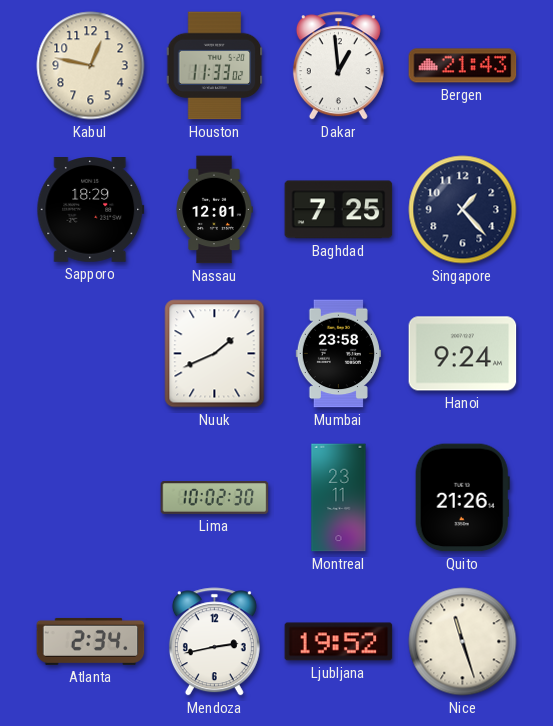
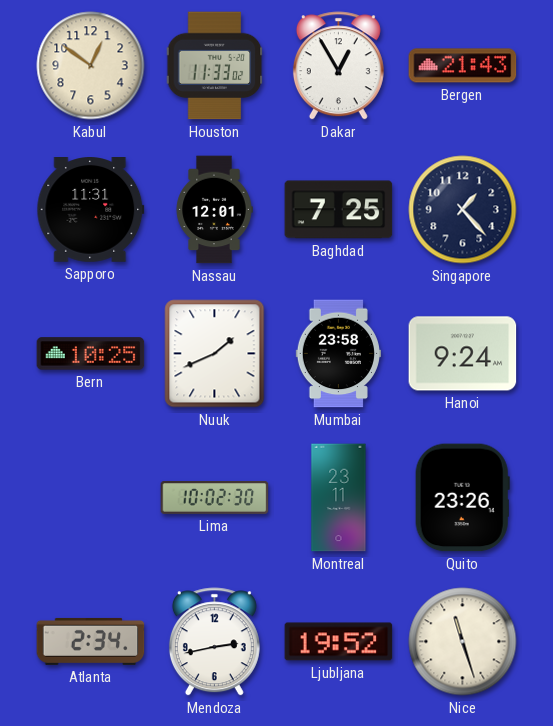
Kabul: 12:47 -> 12:51
Dakar: 12:59 -> 12:55
Sapporo: 18:29 -> 11:31
Bern: none -> 10:25
Quito: 21:26 -> 23:26
